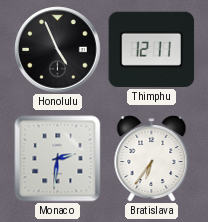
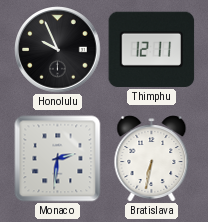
Honolulu: 4:56 -> 9:56
Bratislava: 6:36 -> 6:32
